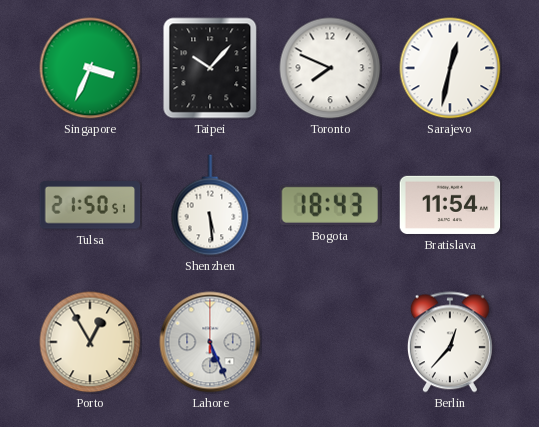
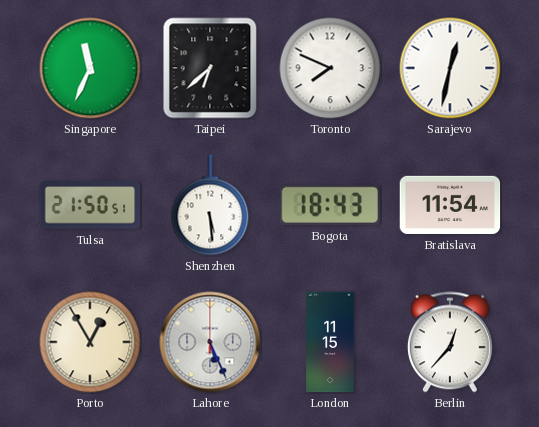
Singapore: 3:34 -> 11:34
Taipei: 10:07 -> 6:38
London: none -> 11:15
